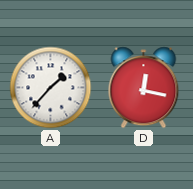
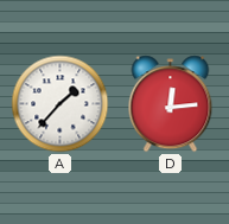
D: 12:17 -> 12:14
